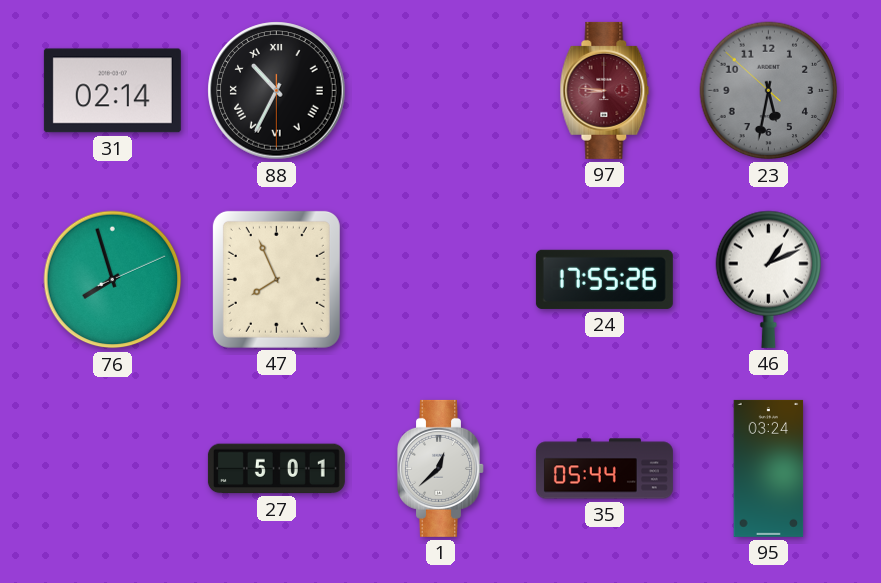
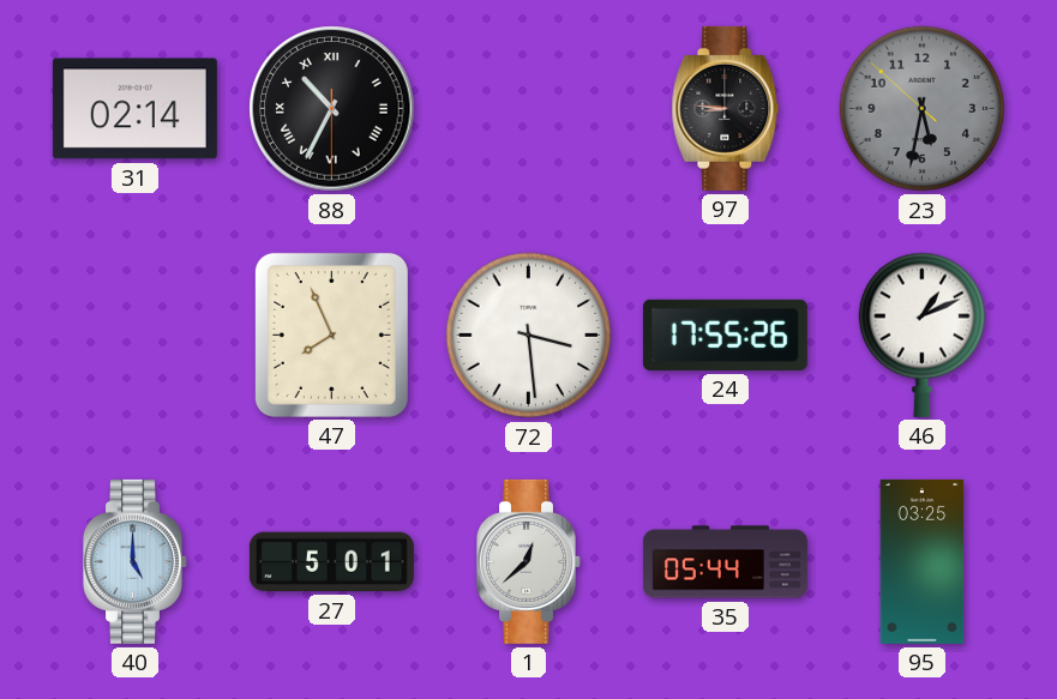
97 dial: burgundy -> black
76: 7:57 -> none
72: none -> 3:29
40: none -> 5:00
95: 03:24 -> 03:25
